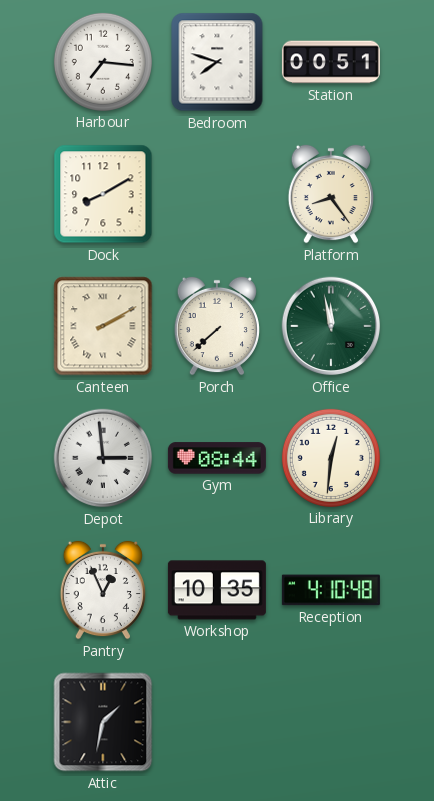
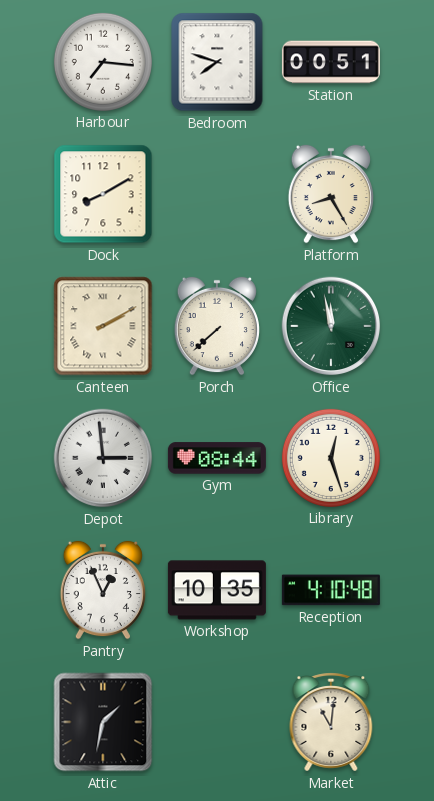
Platform: 8:24 -> 8:25
Library: 12:31 -> 12:27
Market: none -> 11:01
